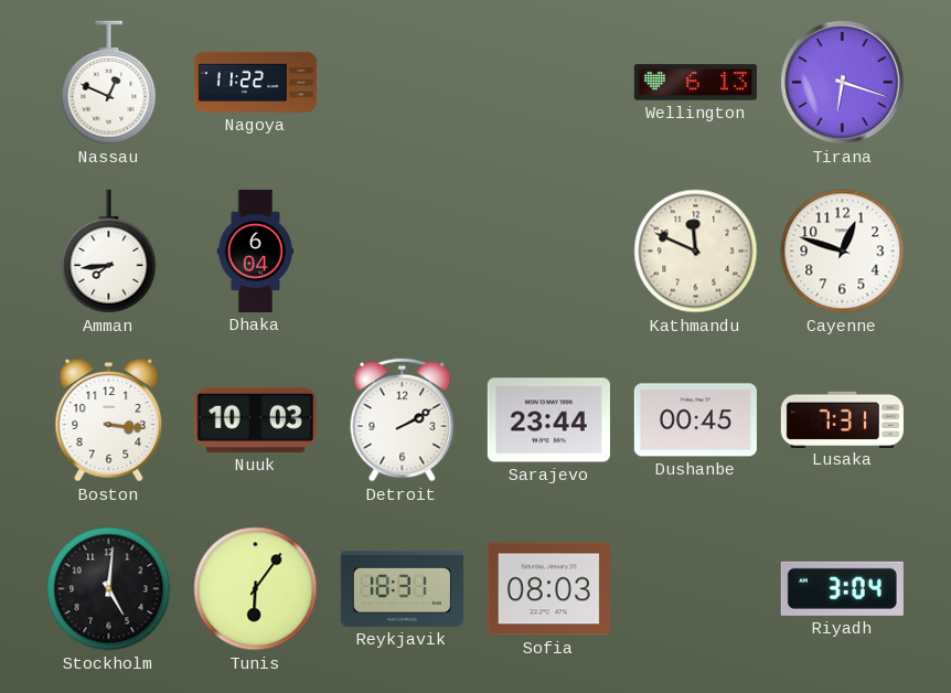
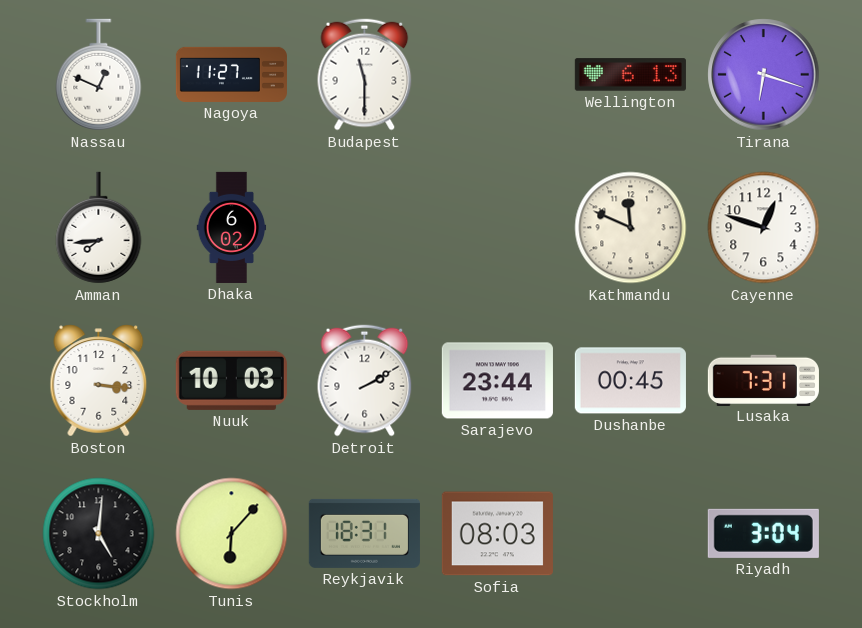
Nagoya: 11:22 -> 11:27
Budapest: none -> 11:30
Dhaka: 6:04 -> 6:02
Tunis: 6:06 -> 6:07
